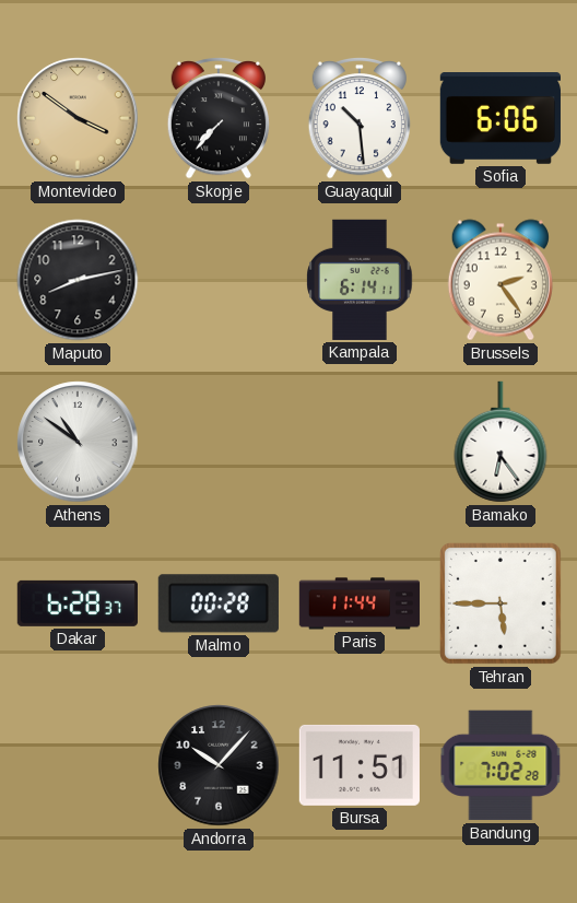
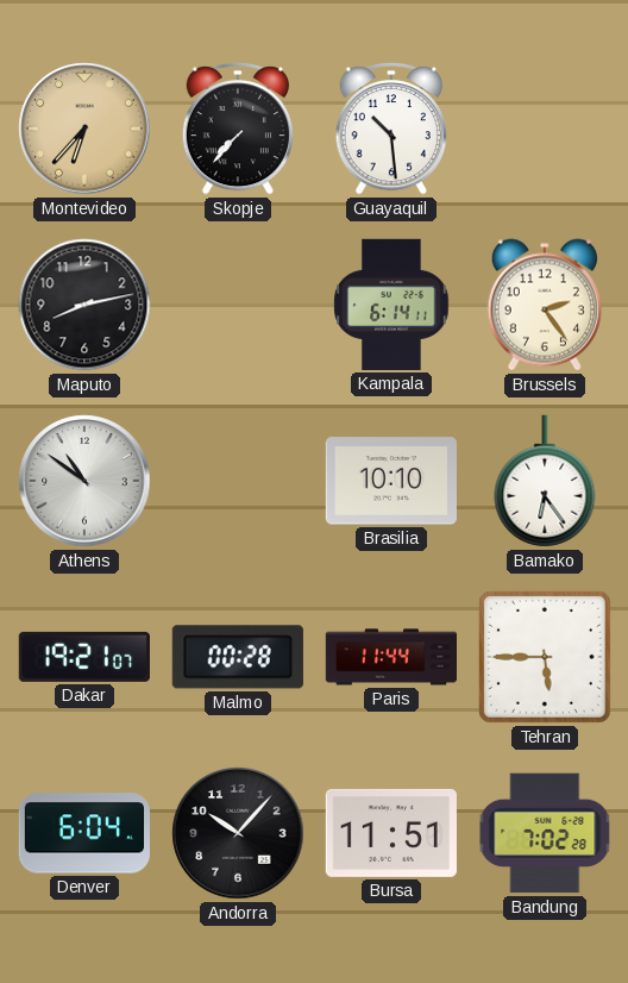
Montevideo: 3:51 -> 6:37
Sofia: 6:06 -> none
Brasilia: none -> 10:10
Dakar: 6:28 -> 19:21
Denver: none -> 6:04
